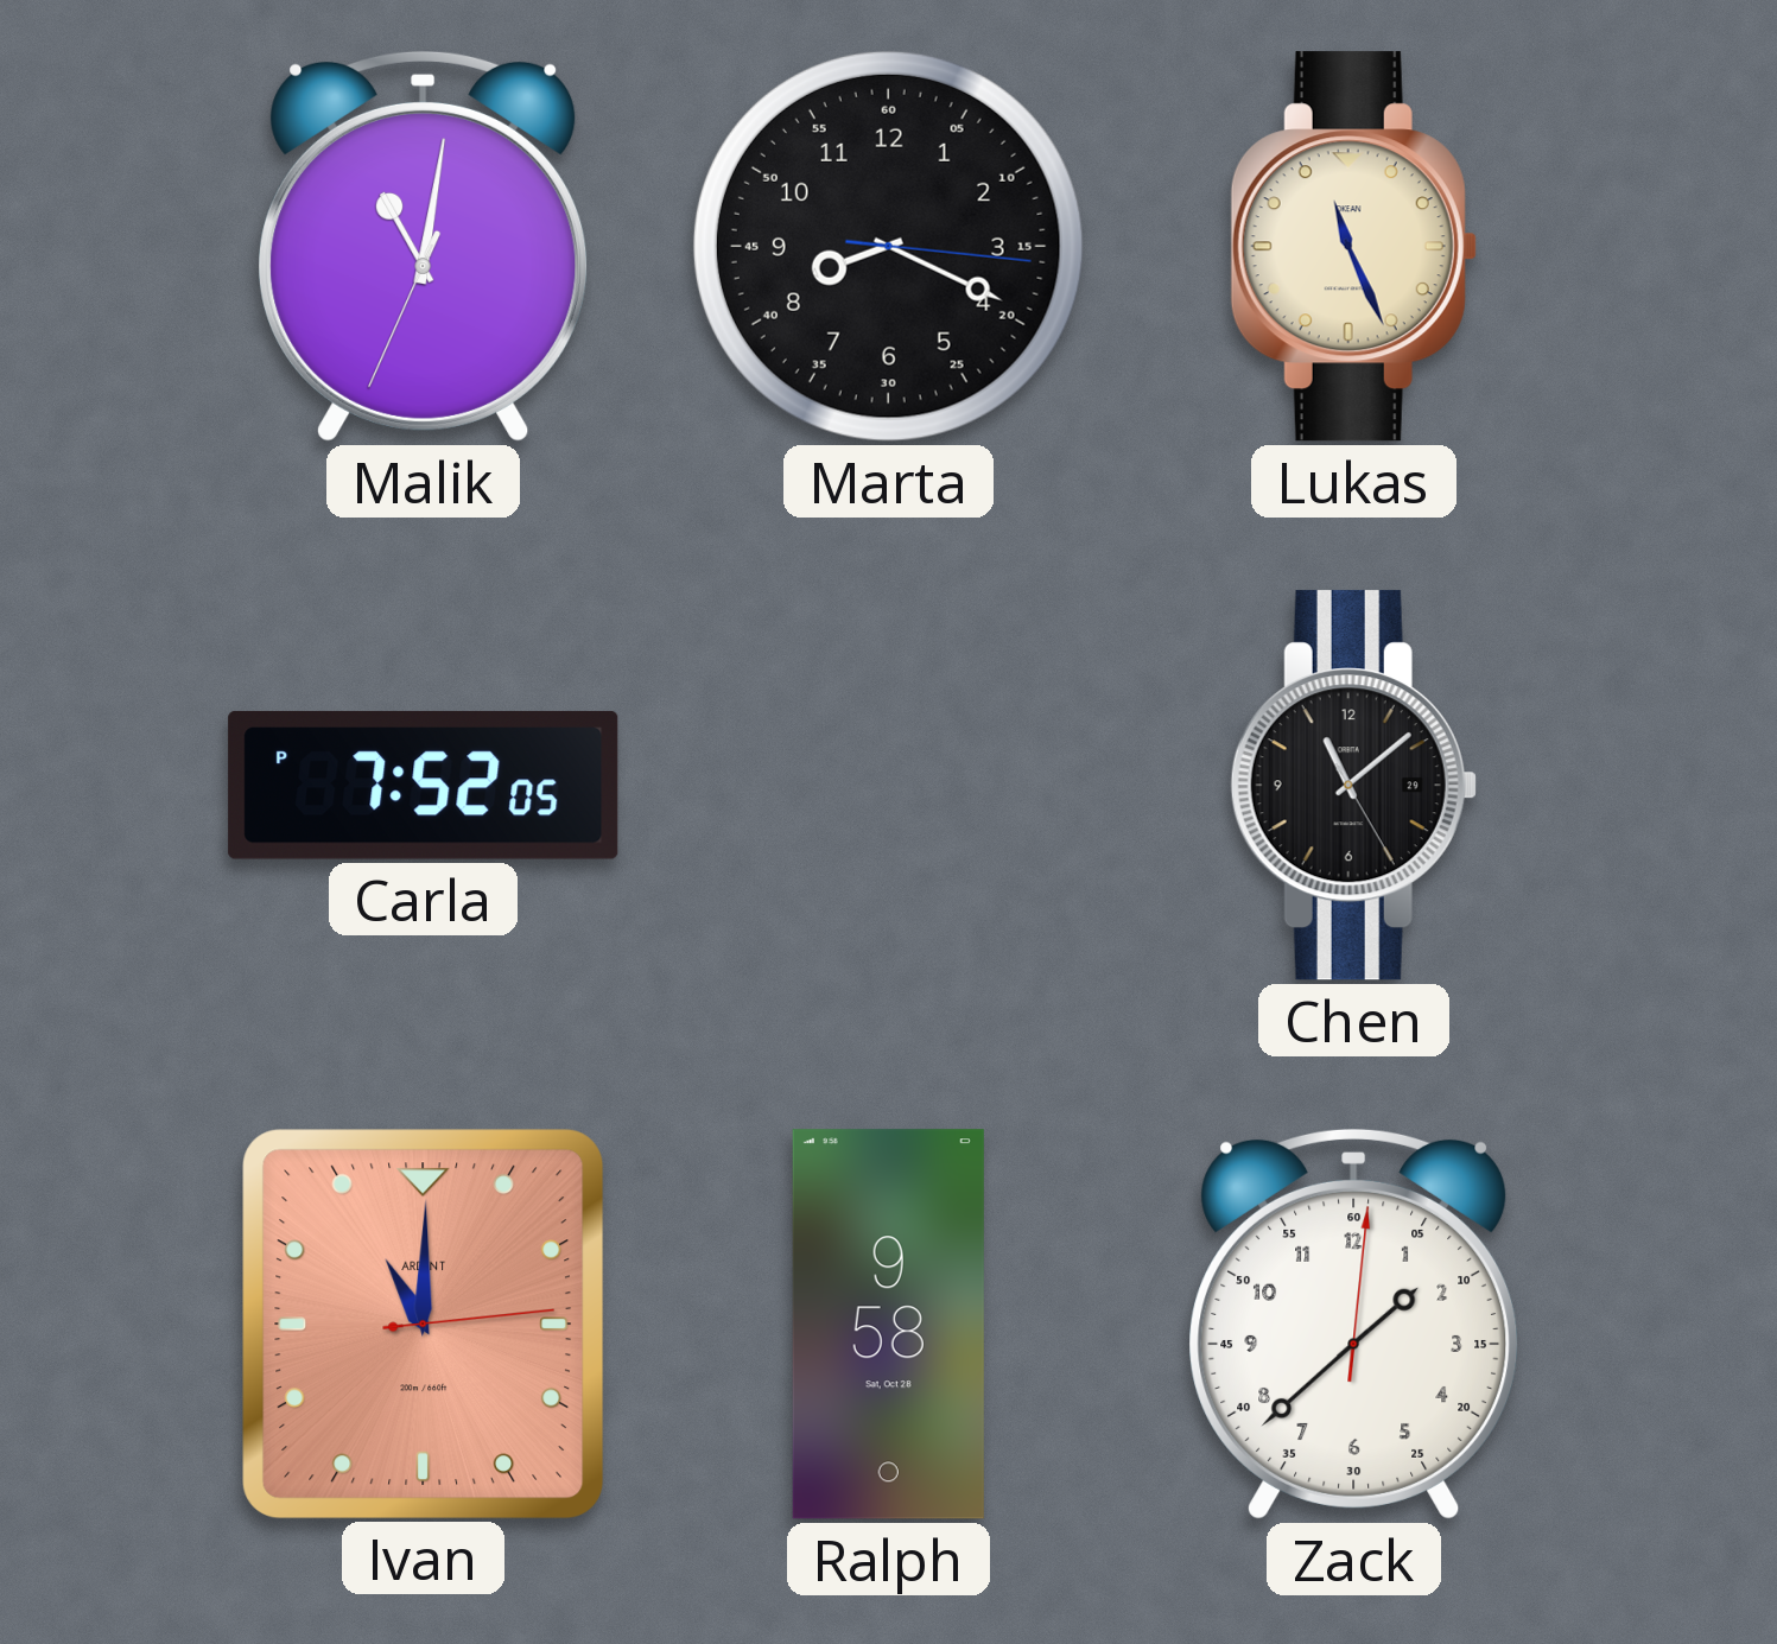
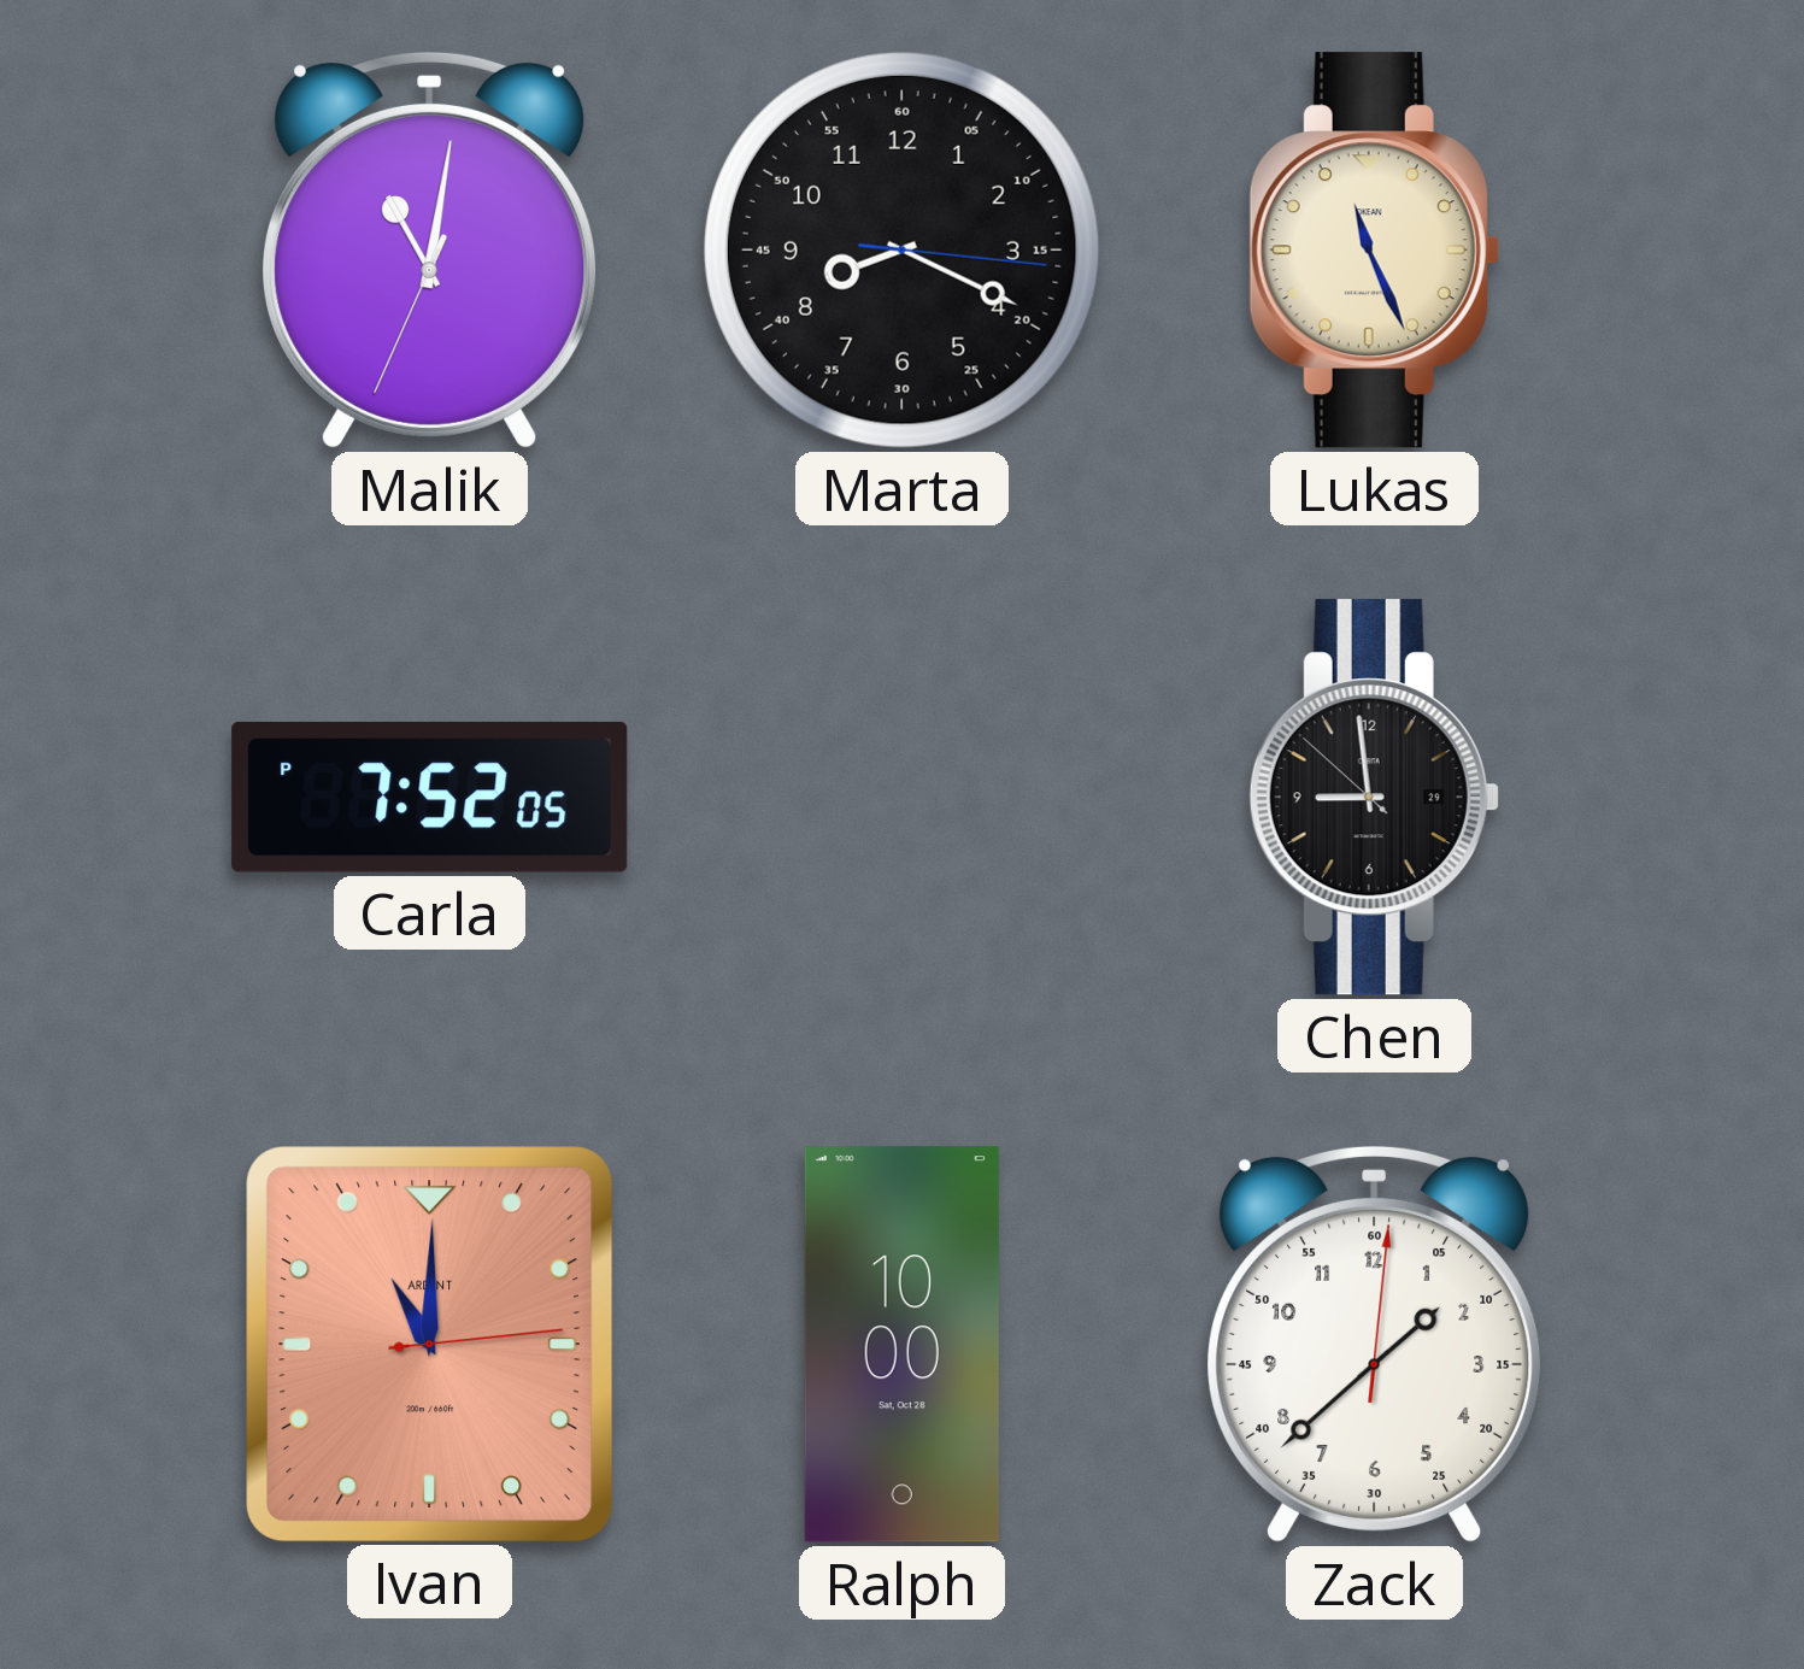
Chen: 11:08 -> 8:58
Ralph: 9:58 -> 10:00
